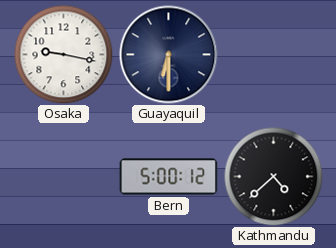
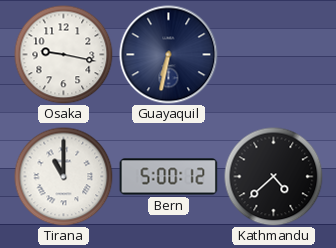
Guayaquil: 6:30 -> 6:32
Tirana: none -> 11:00
